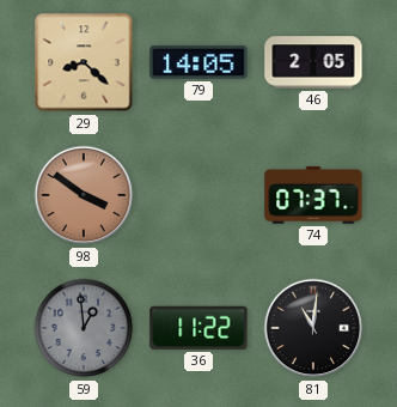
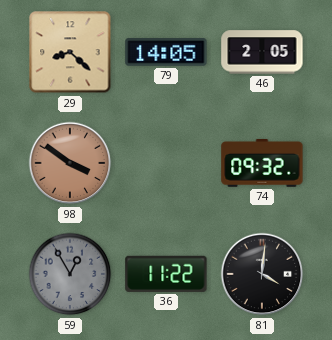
74: 07:37 -> 09:32
59: 12:59 -> 12:55
81: 11:01 -> 4:01
